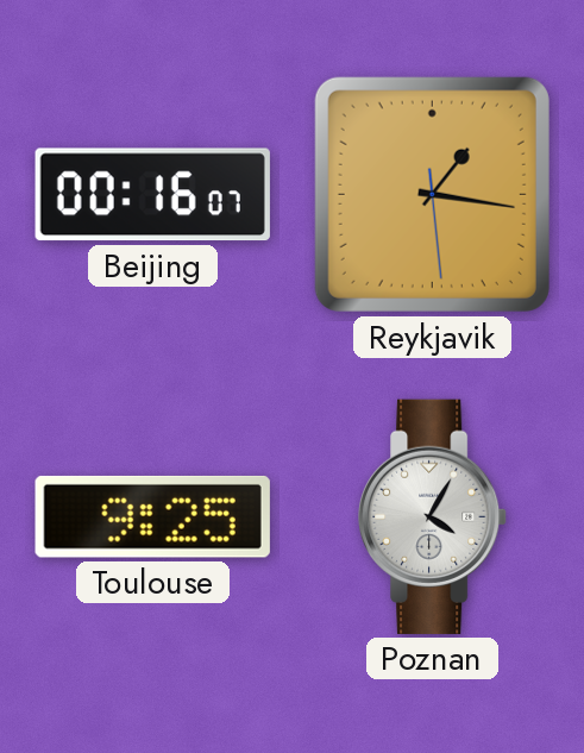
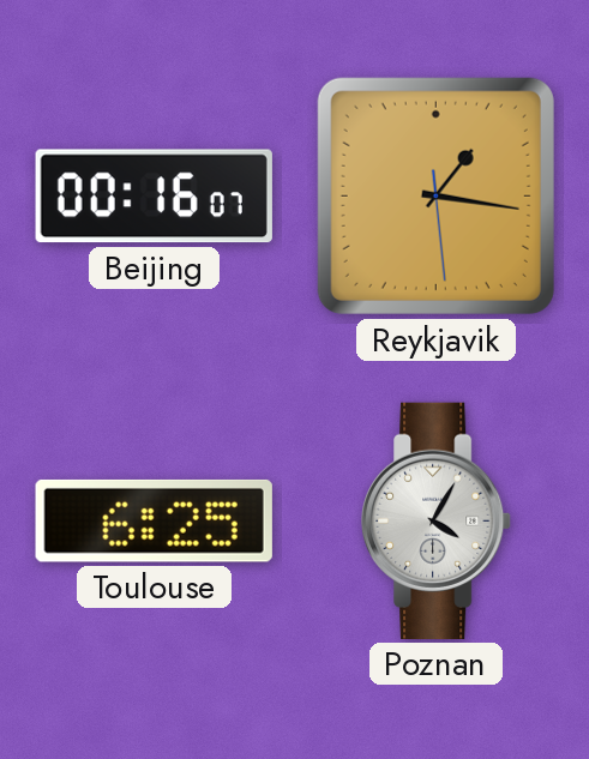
Toulouse: 9:25 -> 6:25
